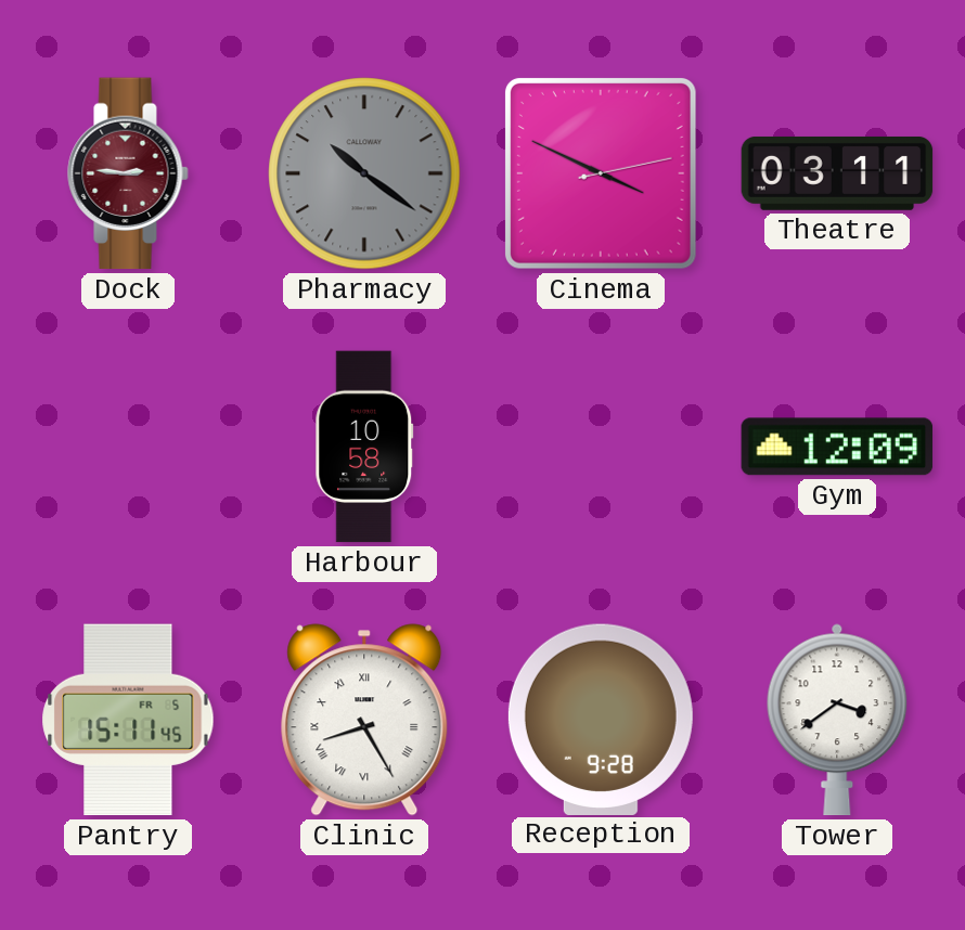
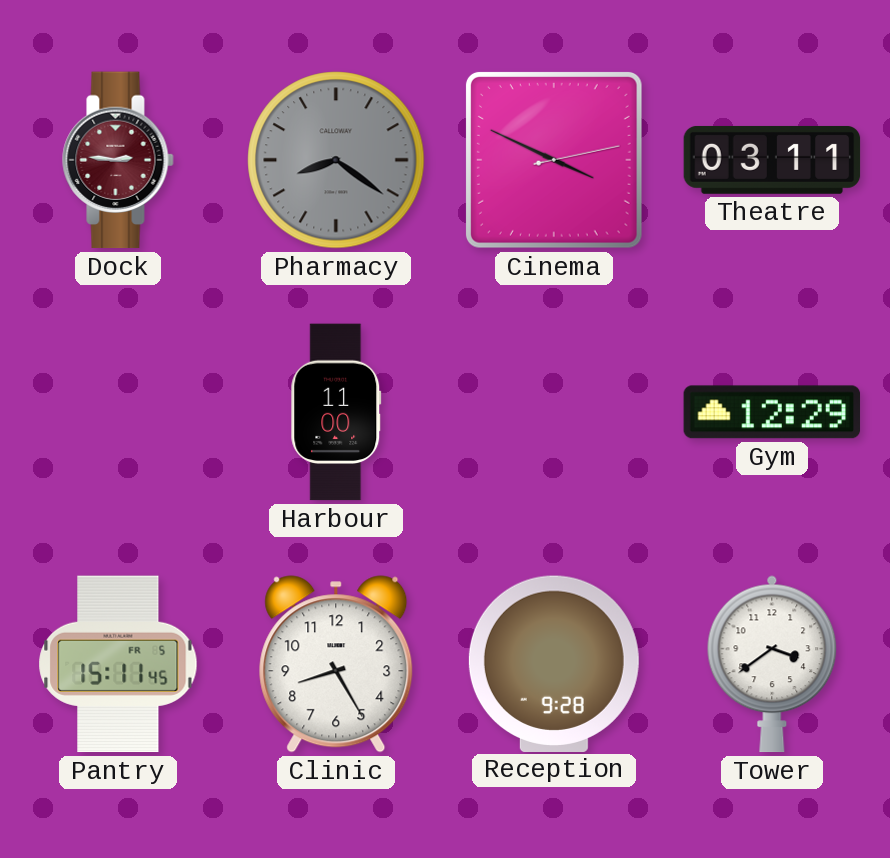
Pharmacy: 10:21 -> 8:21
Harbour: 10:58 -> 11:00
Gym: 12:09 -> 12:29
Clinic numerals: Roman -> Arabic
